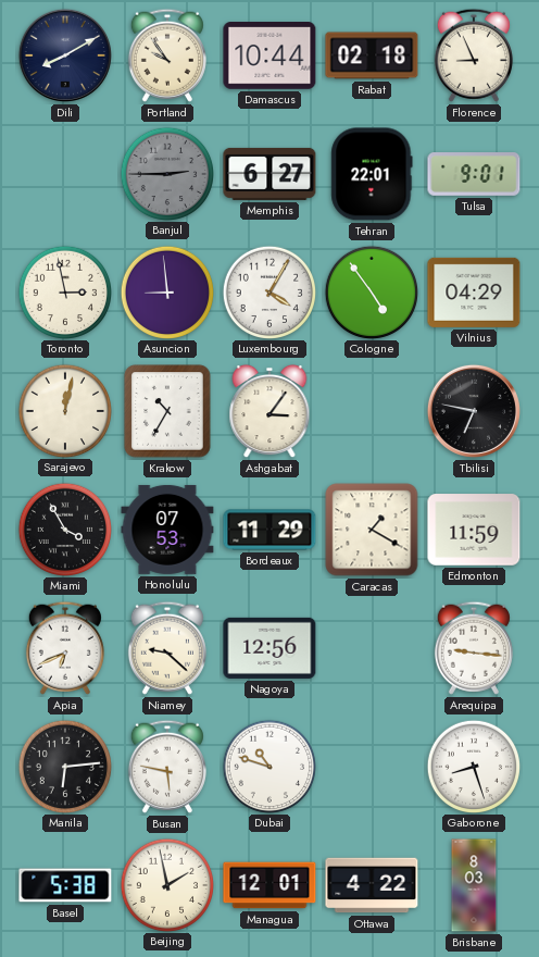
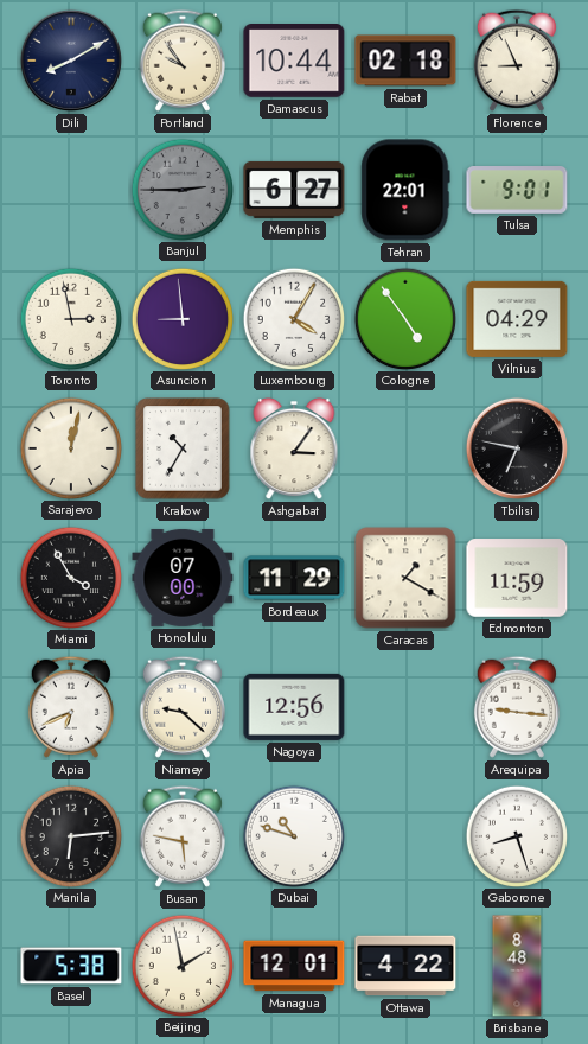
Honolulu: 07:53 -> 07:00
Brisbane: 8:03 -> 8:48
